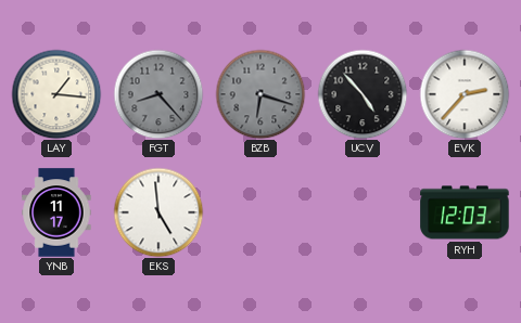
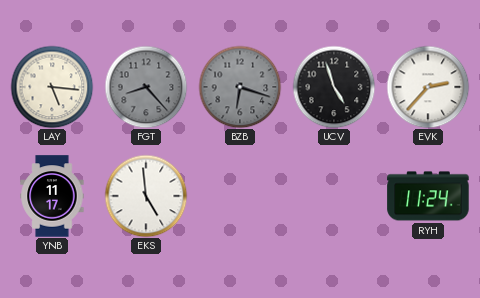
LAY: 1:16 -> 5:16
UCV: 4:53 -> 4:57
RYH: 12:03 -> 11:24
